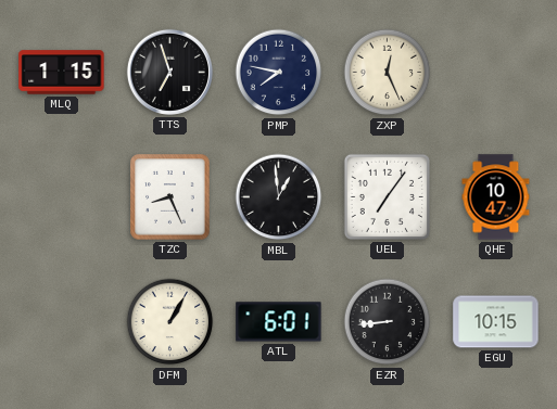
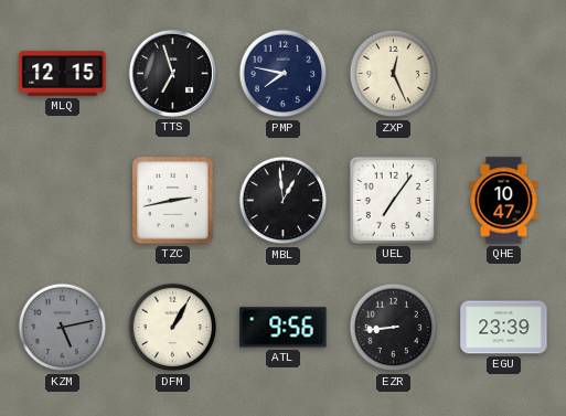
MLQ: 1:15 -> 12:15
TZC: 8:26 -> 2:43
KZM: none -> 5:13
ATL: 6:01 -> 9:56
EGU: 10:15 -> 23:39
